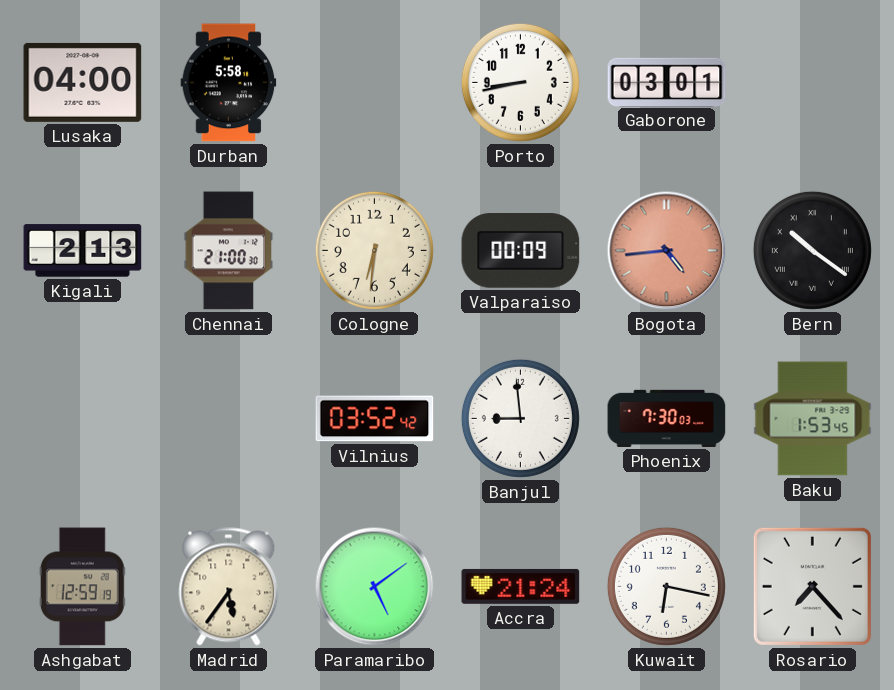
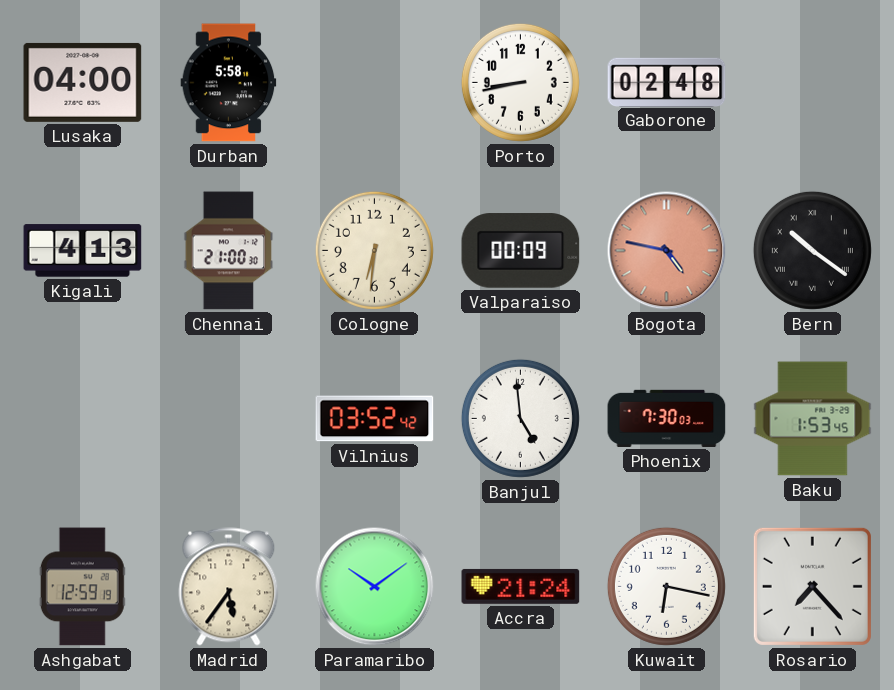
Gaborone: 03:01 -> 02:48
Kigali: 2:13 -> 4:13
Bogota: 4:44 -> 4:47
Banjul: 8:59 -> 4:59
Paramaribo: 5:09 -> 10:09
